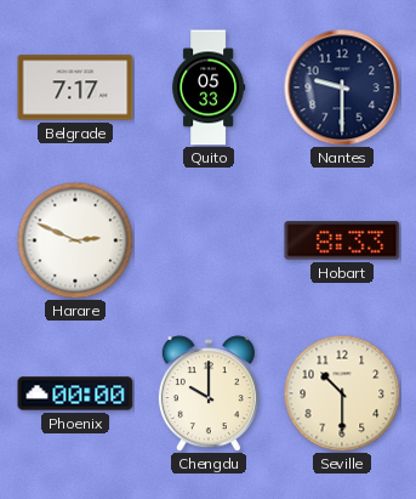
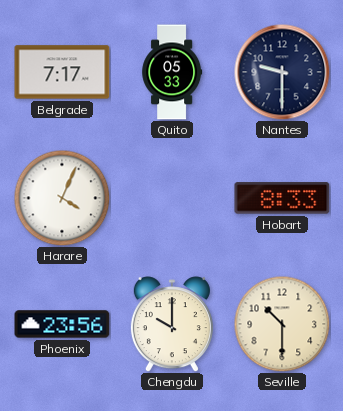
Harare: 2:49 -> 4:04
Phoenix: 00:00 -> 23:56
